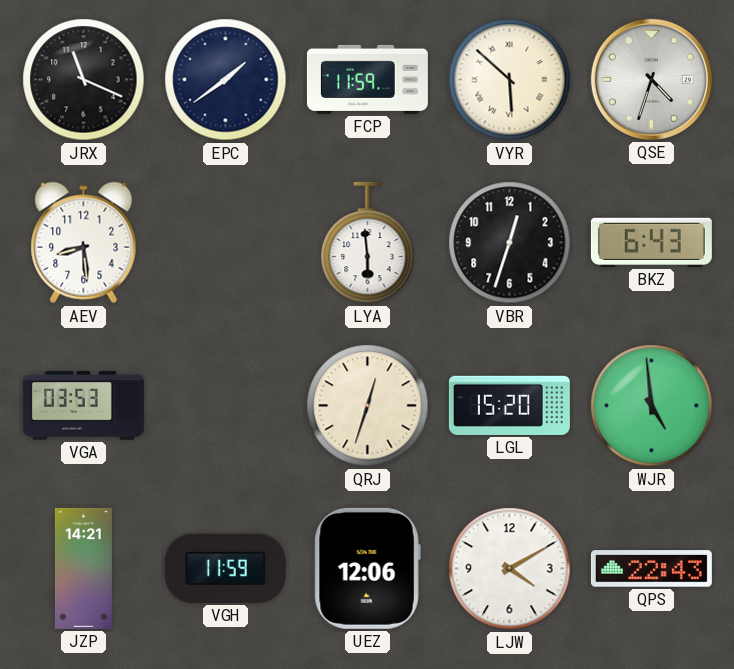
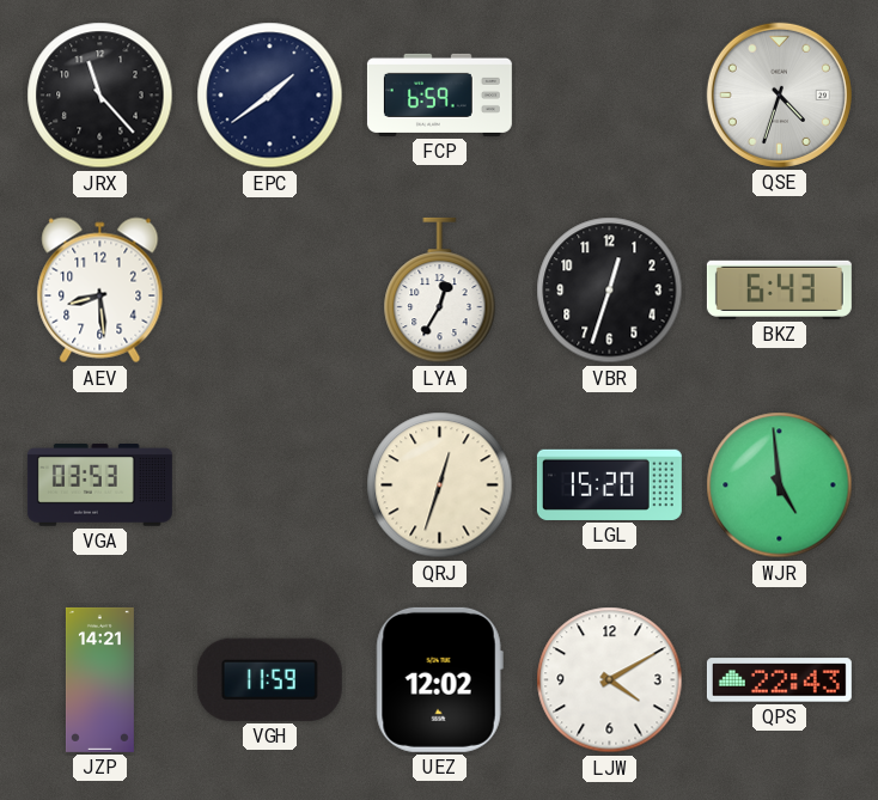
JRX: 11:19 -> 11:23
FCP: 11:59 -> 6:59
VYR: 5:52 -> none
LYA: 5:59 -> 12:35
UEZ: 12:06 -> 12:02
